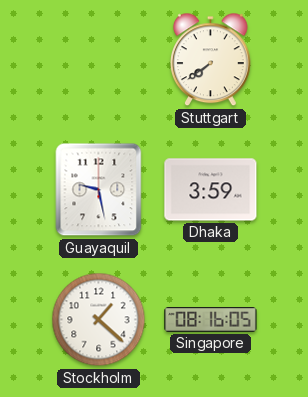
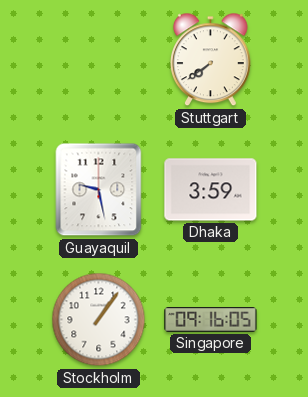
Stockholm: 1:22 -> 1:06
Singapore: 08:16 -> 09:16
